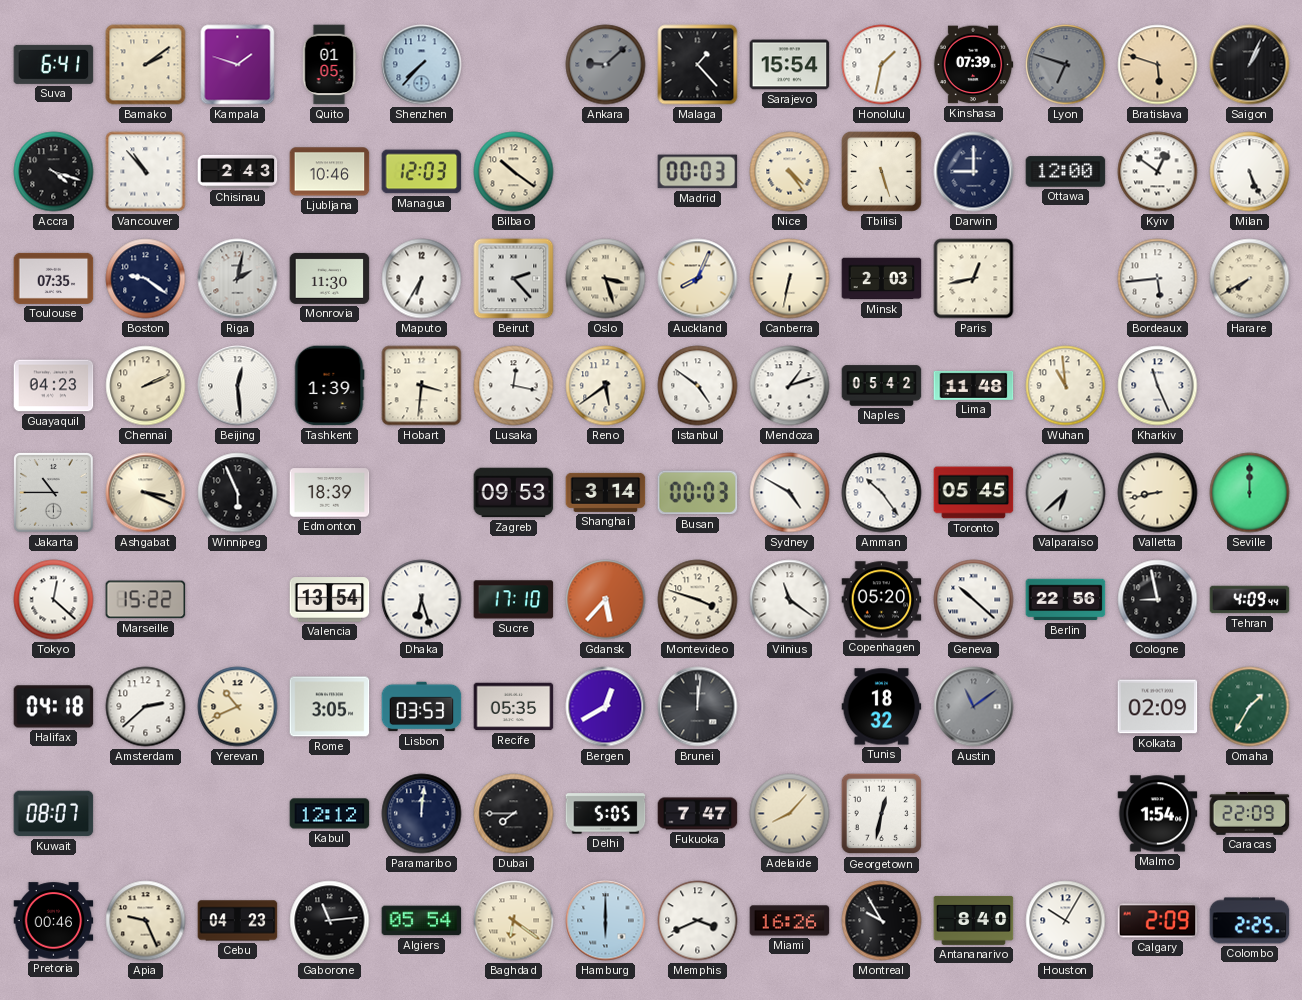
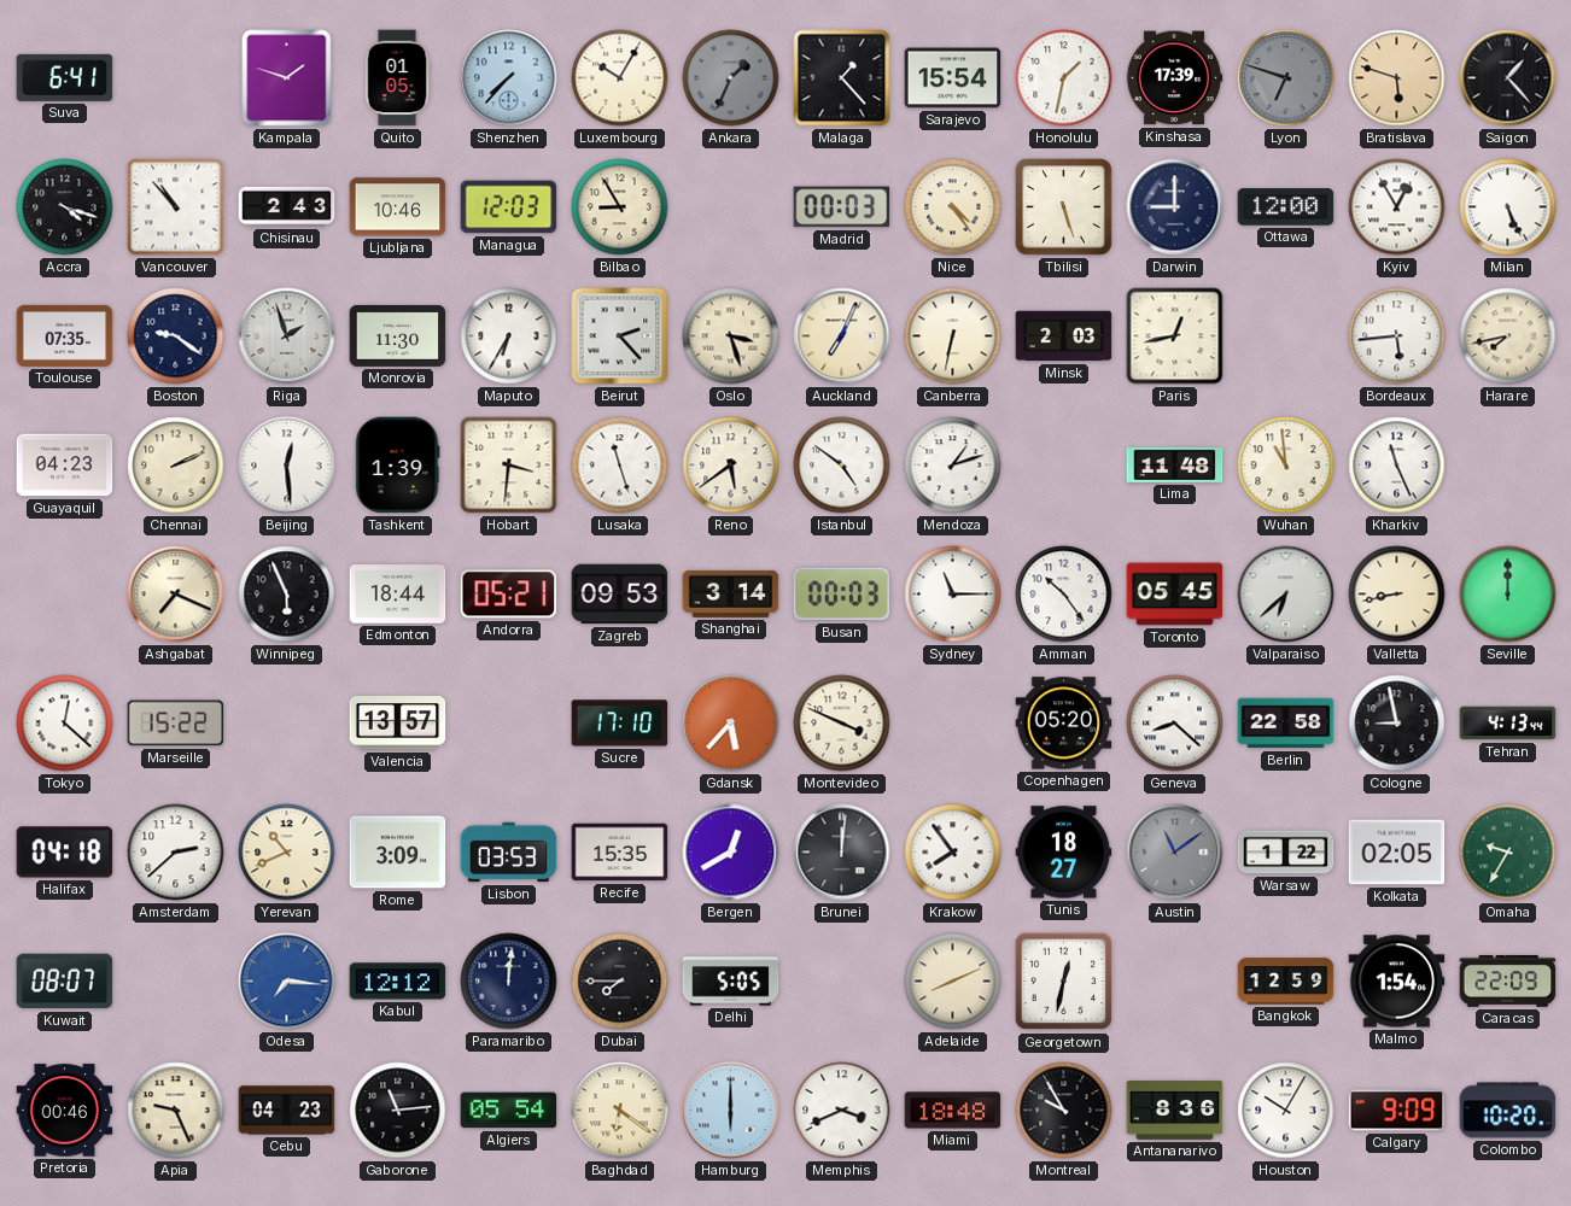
Bamako: 2:09 -> none
Luxembourg: none -> 10:05
Ankara: 9:08 -> 1:34
Kinshasa: 07:39 -> 17:39
Saigon: 1:04 -> 1:23
Bilbao: 10:21 -> 8:55
Kyiv: 12:51 -> 12:55
Riga: 2:02 -> 1:57
Auckland: 8:04 -> 7:04
Harare: 7:40 -> 7:43
Lusaka: 12:17 -> 11:27
Naples: 05:42 -> none
Jakarta: 10:45 -> none
Ashgabat: 3:19 -> 7:19
Edmonton: 18:39 -> 18:44
Andorra: none -> 05:21
Sydney: 4:50 -> 11:15
Valencia: 13:54 -> 13:57
Dhaka: 6:27 -> none
Montevideo: 3:48 -> 3:49
Vilnius: 11:21 -> none
Geneva: 10:22 -> 8:22
Berlin: 22:56 -> 22:58
Tehran: 4:09 -> 4:13
Rome: 3:05 -> 3:09
Recife: 05:35 -> 15:35
Krakow: none -> 7:54
Tunis: 18:32 -> 18:27
Warsaw: none -> 1:22
Kolkata: 02:09 -> 02:05
Omaha: 1:35 -> 9:35
Odesa: none -> 7:16
Fukuoka: 7:47 -> none
Adelaide: 8:07 -> 8:11
Bangkok: none -> 12:59
Miami: 16:26 -> 18:48
Antananarivo: 8:40 -> 8:36
Calgary: 2:09 -> 9:09
Colombo: 2:25 -> 10:20
